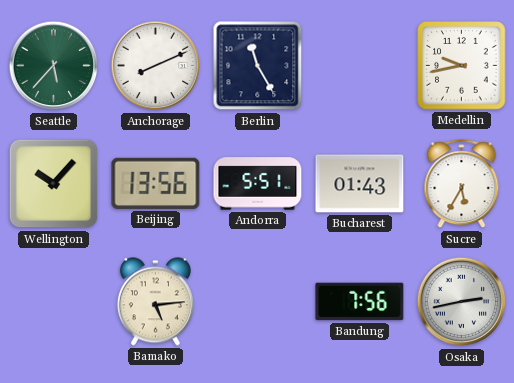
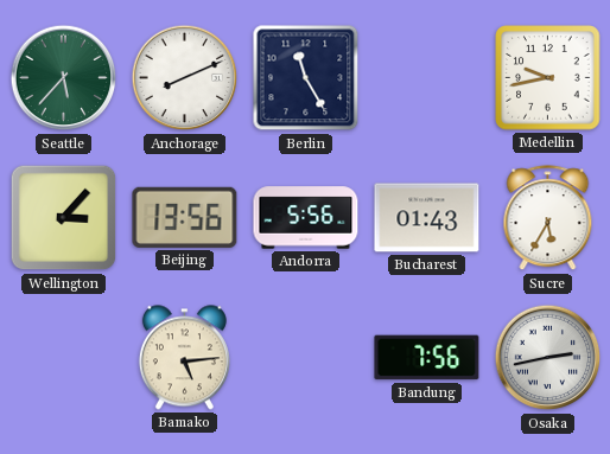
Wellington: 10:07 -> 3:07
Andorra: 5:51 -> 5:56
